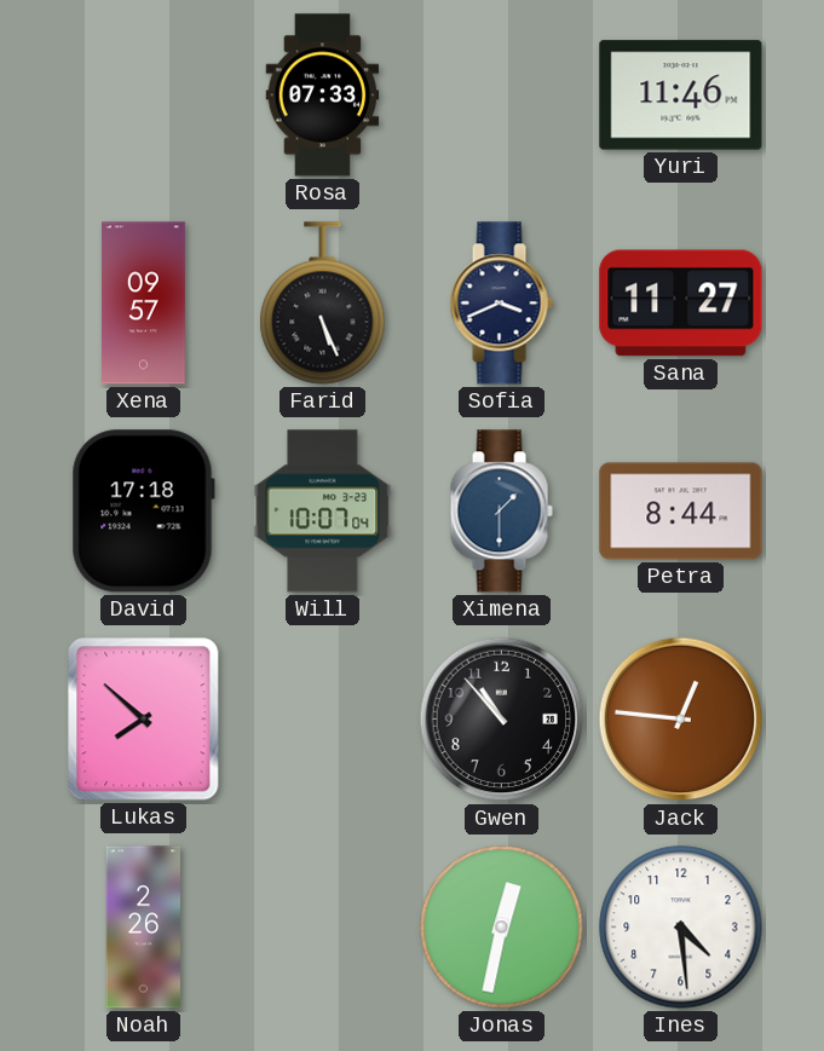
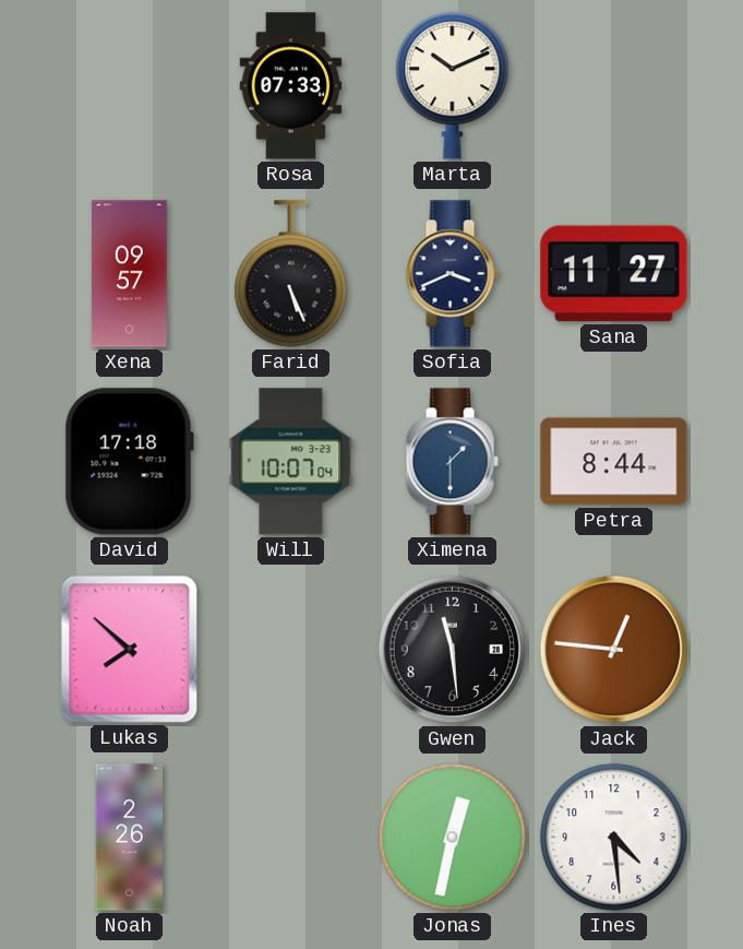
Marta: none -> 10:11
Yuri: 11:46 -> none
Gwen: 10:53 -> 11:29
